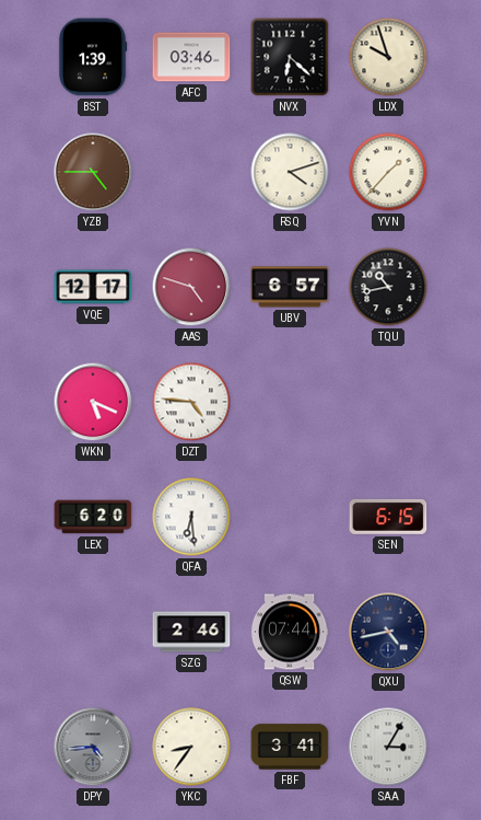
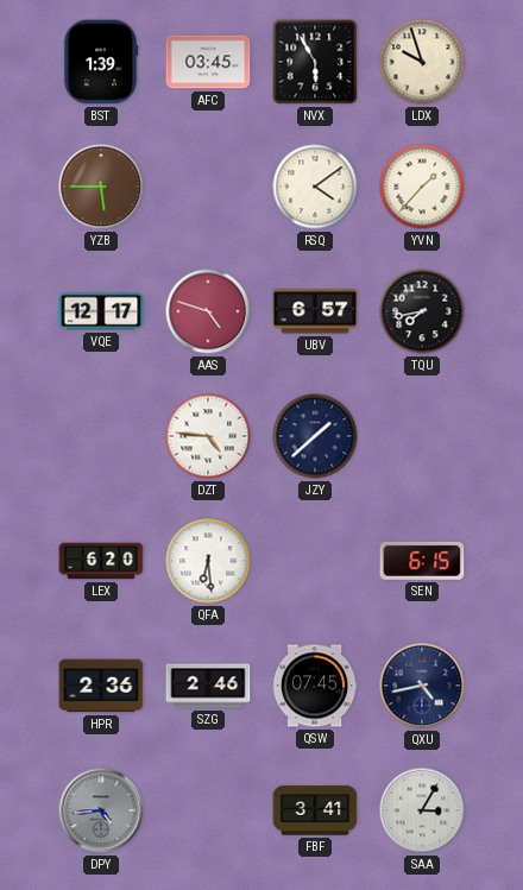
AFC: 03:46 -> 03:45
NVX: 6:22 -> 5:55
YZB: 4:45 -> 5:45
RSQ: 4:12 -> 4:09
TQU: 10:43 -> 7:43
WKN: 5:19 -> none
JZY: none -> 1:38
HPR: none -> 2:36
QSW: 07:44 -> 07:45
YKC: 8:36 -> none
